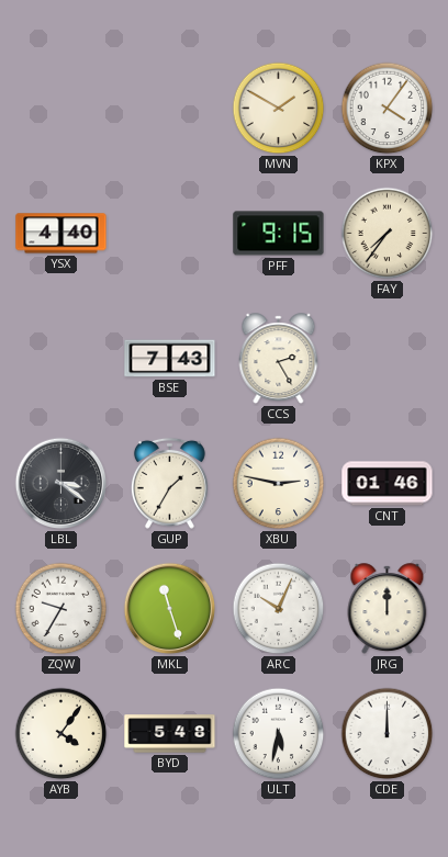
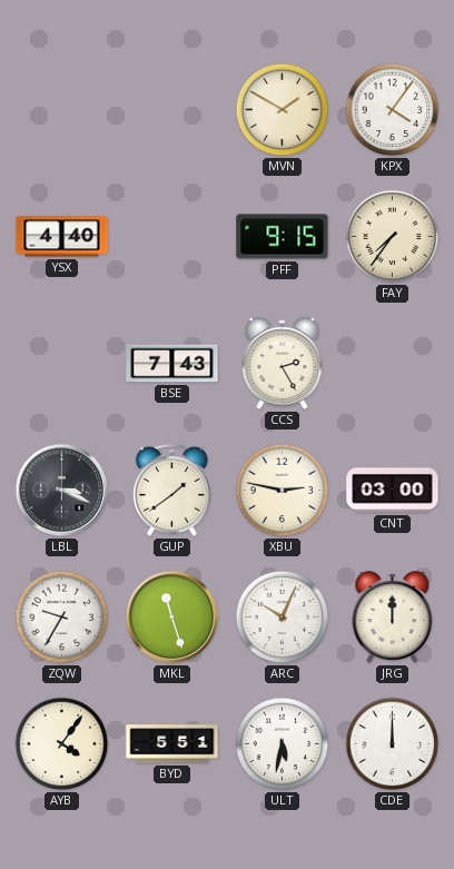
LBL: 3:21 -> 3:19
GUP: 1:35 -> 1:39
CNT: 01:46 -> 03:00
BYD: 5:48 -> 5:51
